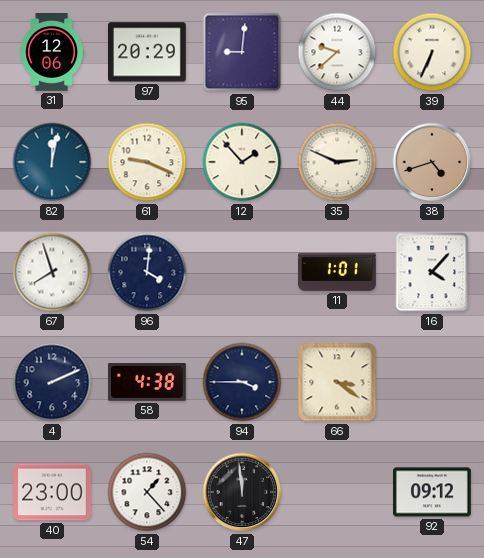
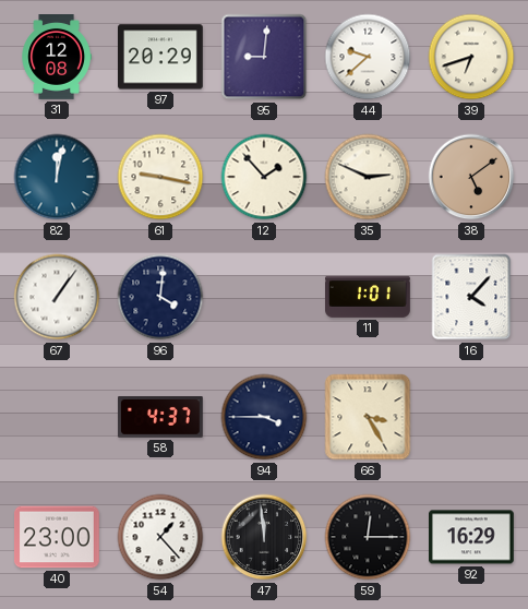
31: 12:06 -> 12:08
39: 6:34 -> 6:42
61: 9:19 -> 9:17
38: 4:42 -> 5:09
67: 7:57 -> 1:06
4: 2:11 -> none
58: 4:38 -> 4:37
66: 3:21 -> 3:25
59: none -> 12:15
92: 09:12 -> 16:29
